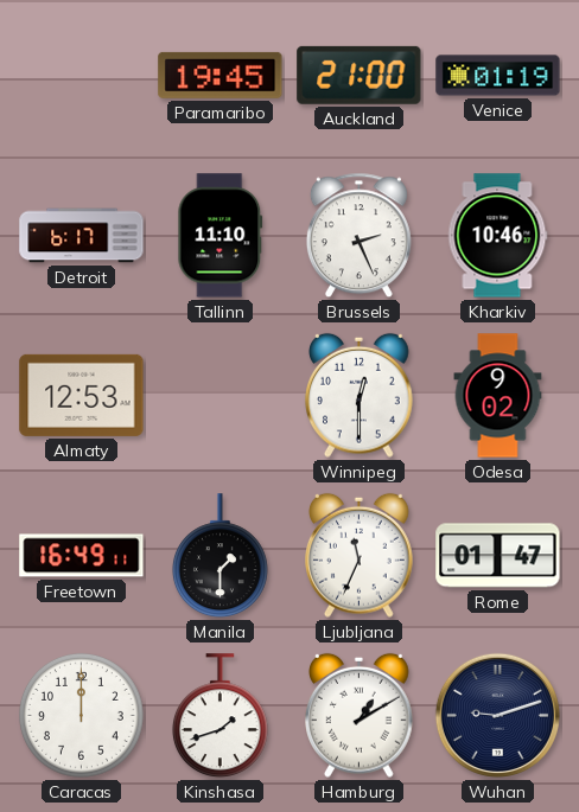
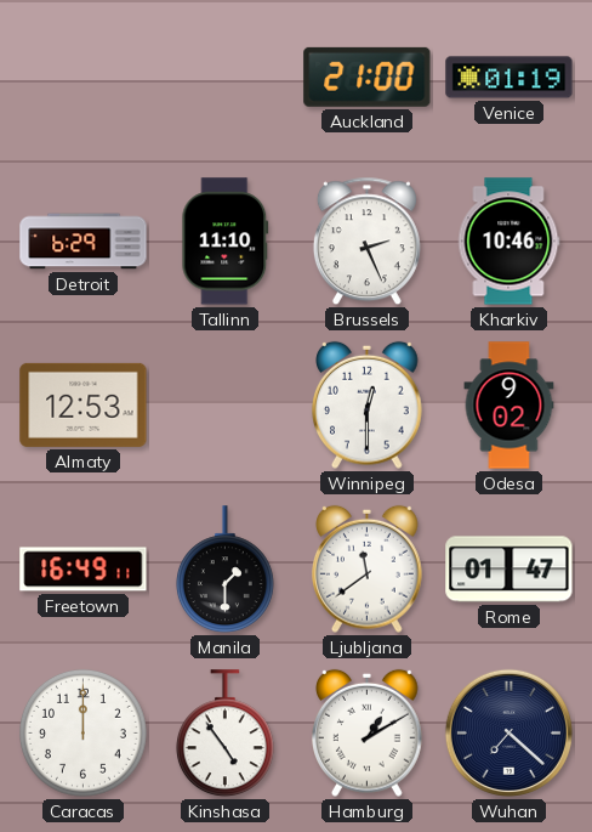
Paramaribo: 19:45 -> none
Detroit: 6:17 -> 6:29
Ljubljana: 11:34 -> 11:39
Kinshasa: 1:42 -> 4:54
Wuhan: 9:12 -> 7:22
